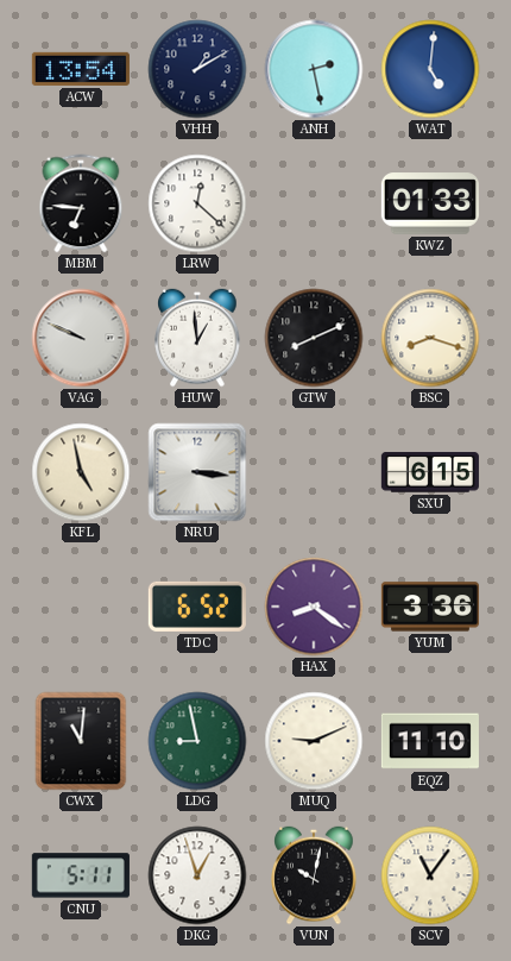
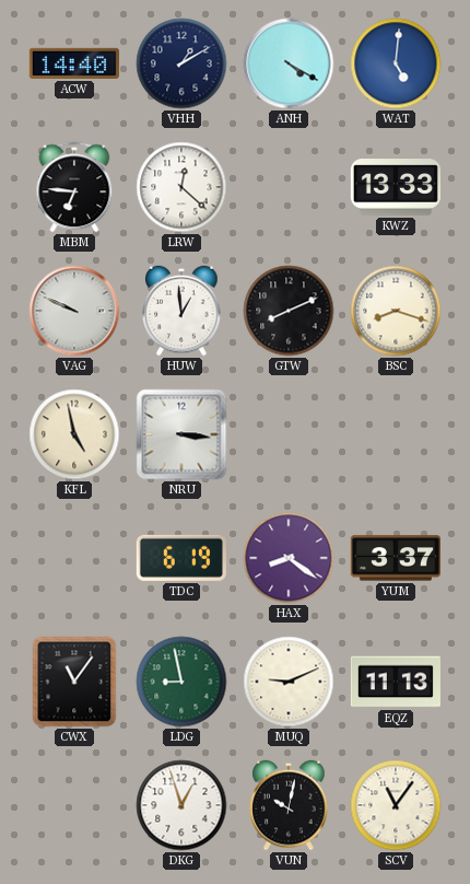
ACW: 13:54 -> 14:40
ANH: 2:28 -> 4:20
KWZ: 01:33 -> 13:33
SXU: 6:15 -> none
TDC: 6:52 -> 6:19
YUM: 3:36 -> 3:37
CWX: 11:01 -> 11:06
EQZ: 11:10 -> 11:13
CNU: 5:11 -> none
